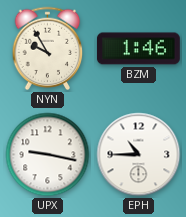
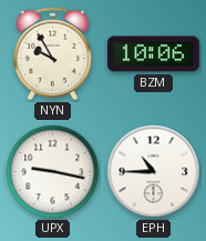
BZM: 1:46 -> 10:06
